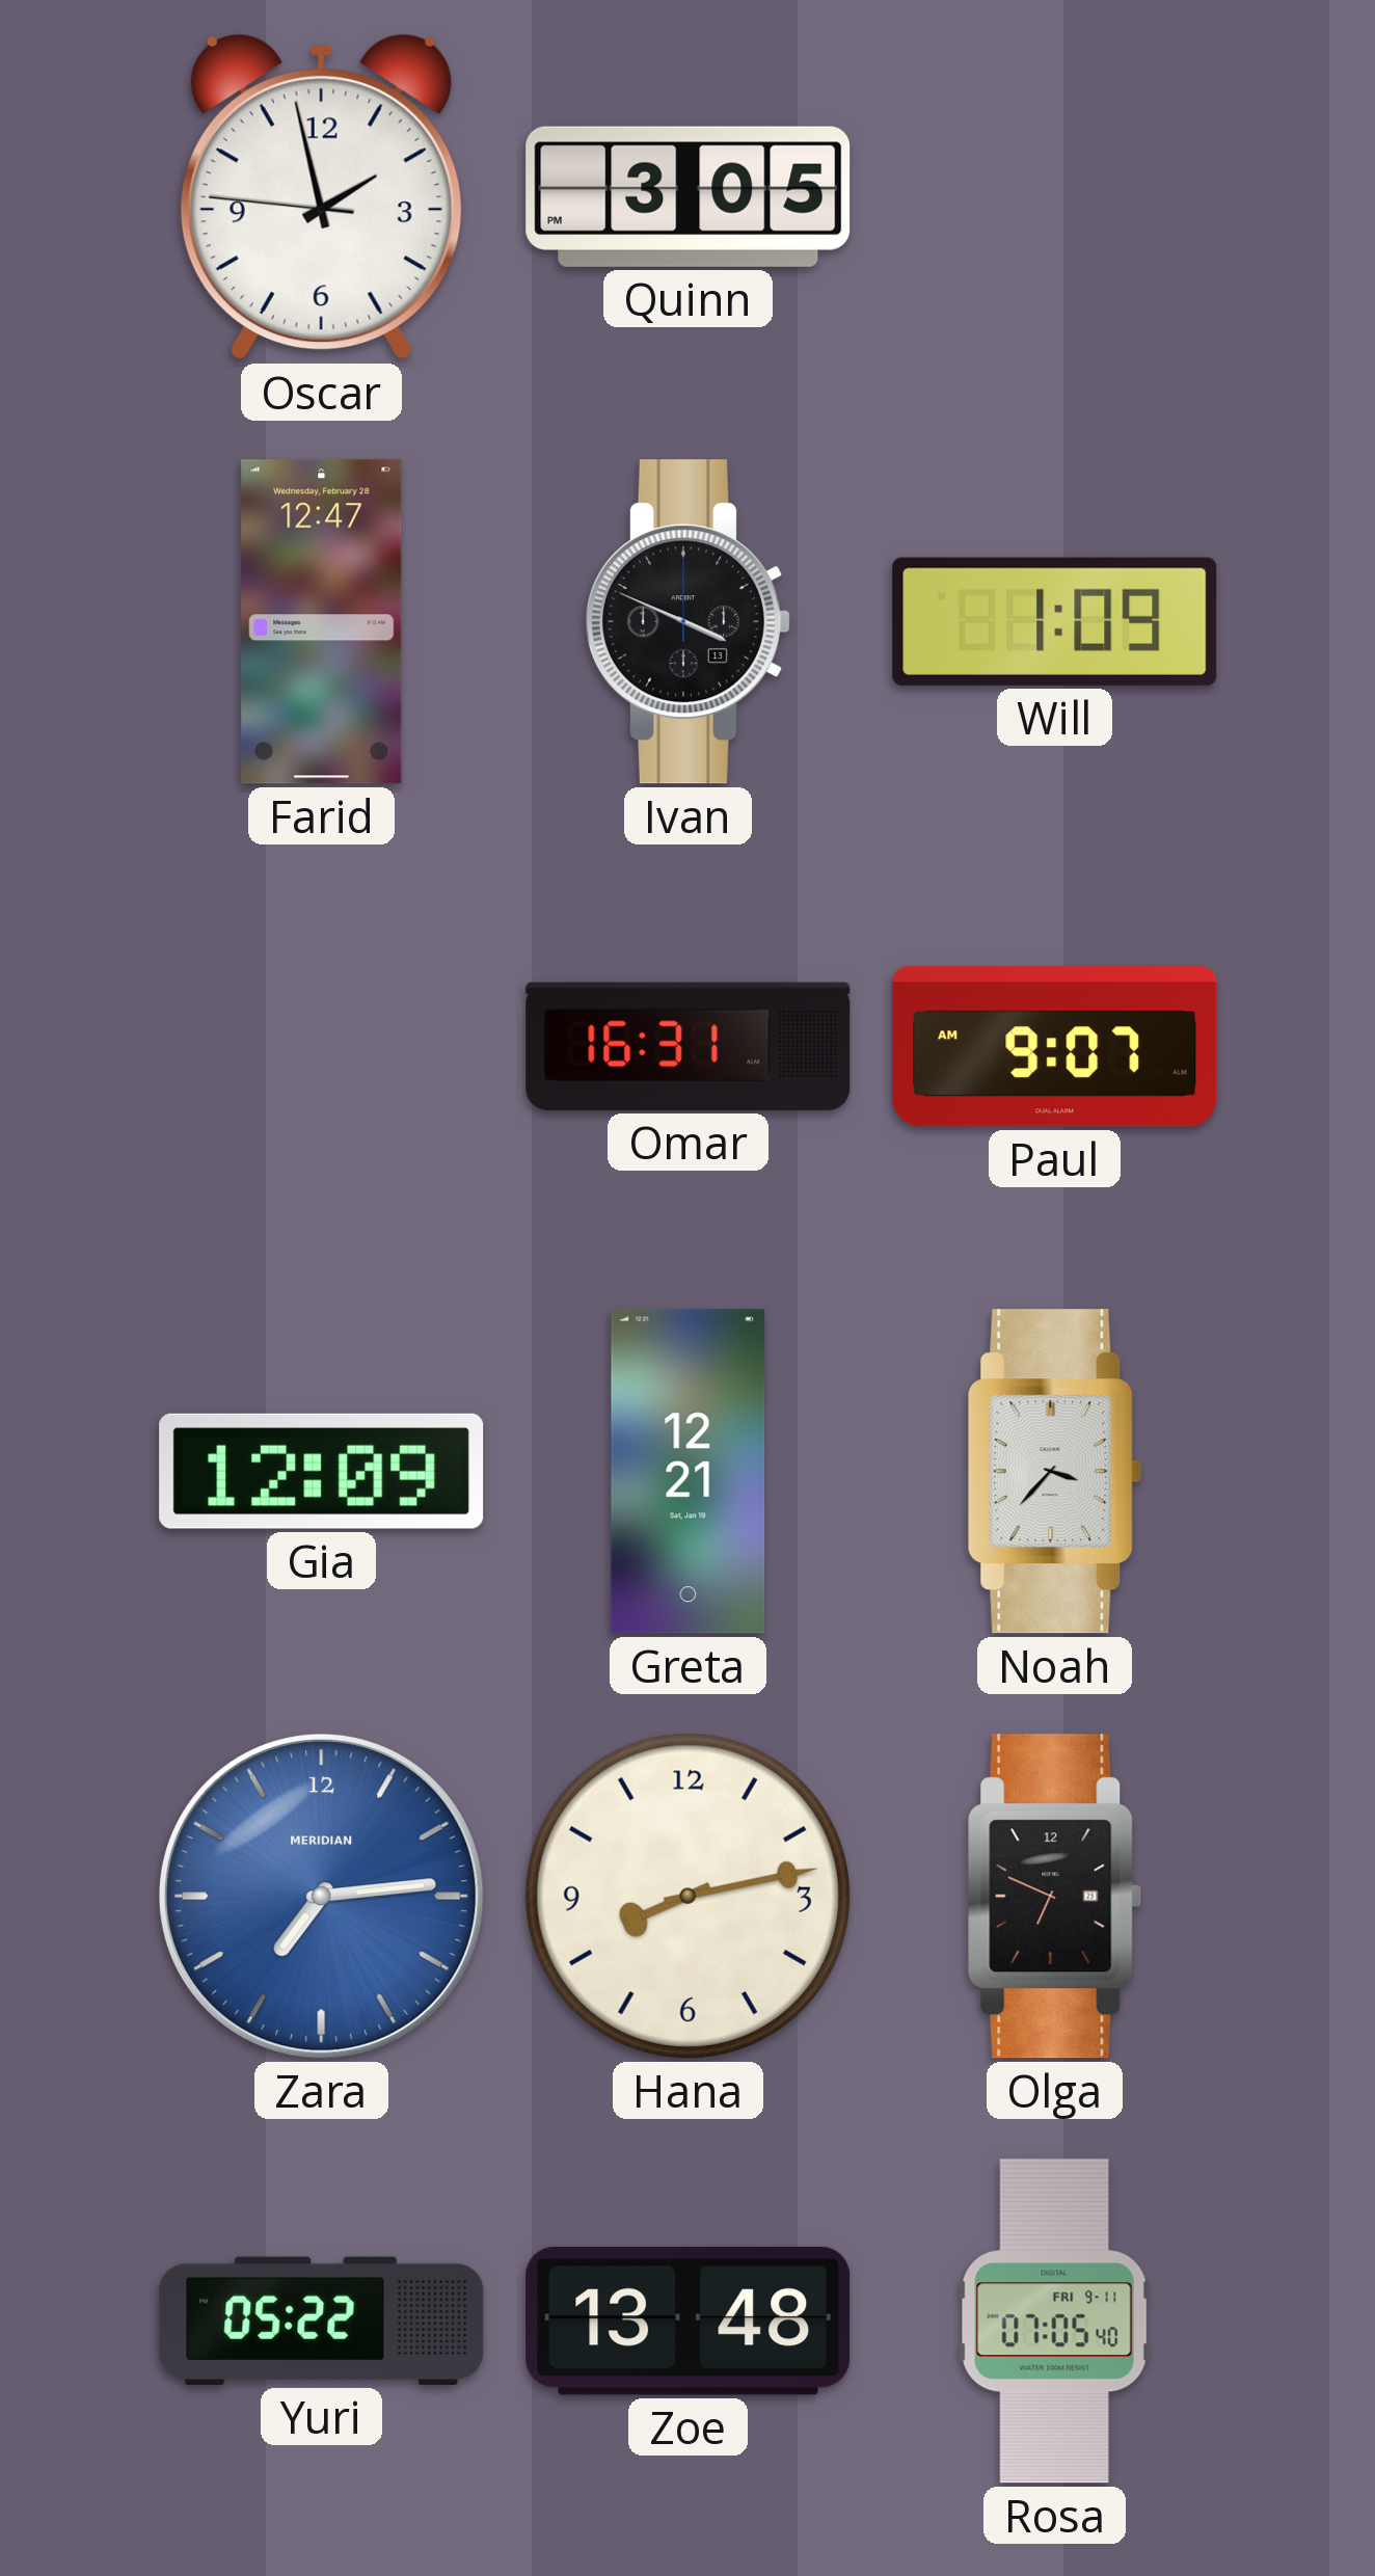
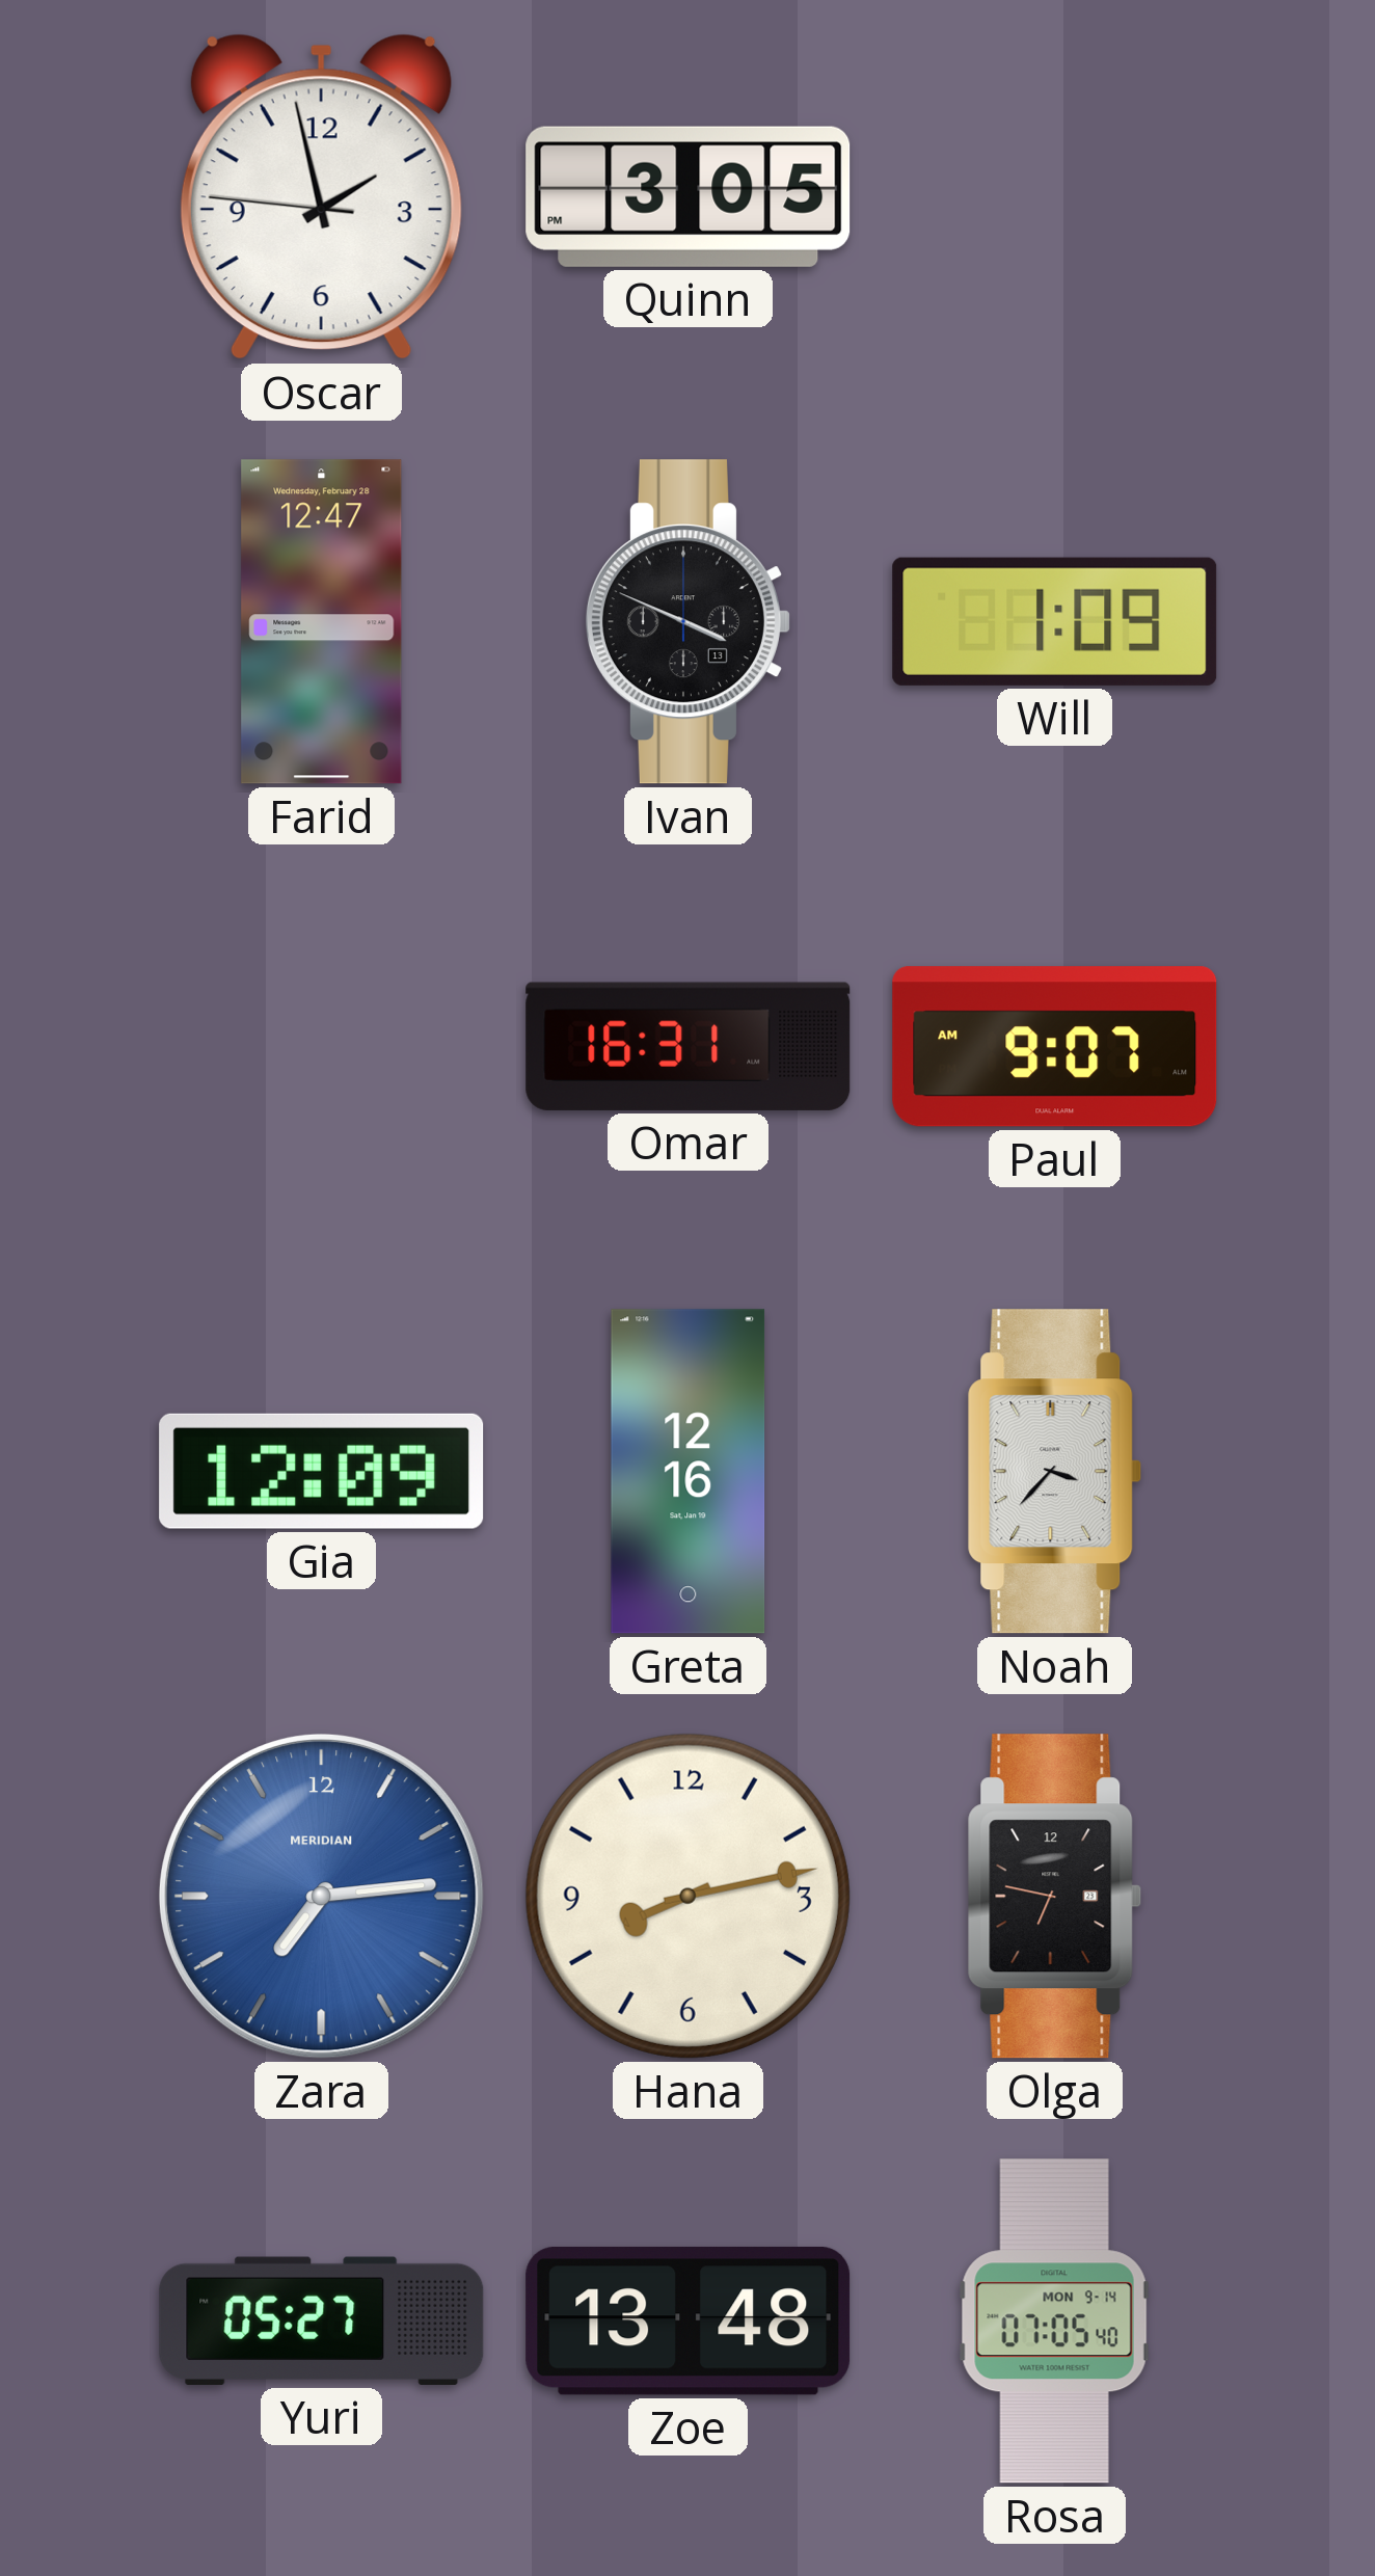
Greta: 12:21 -> 12:16
Olga: 6:49 -> 6:47
Yuri: 05:22 -> 05:27
Rosa date: FRI 9-11 -> MON 9-14
